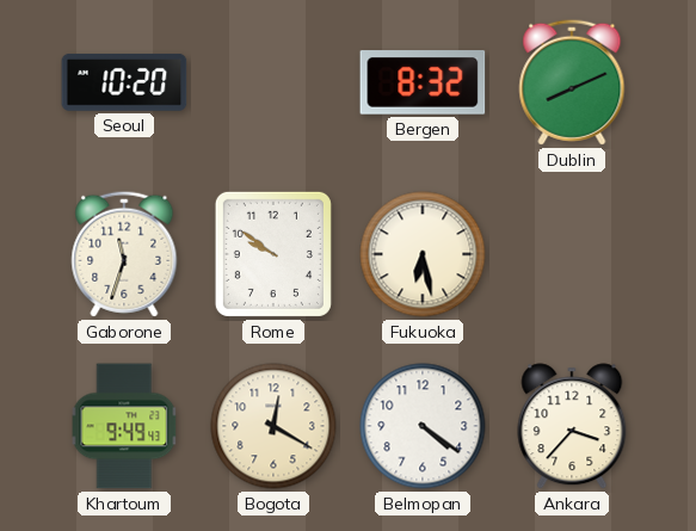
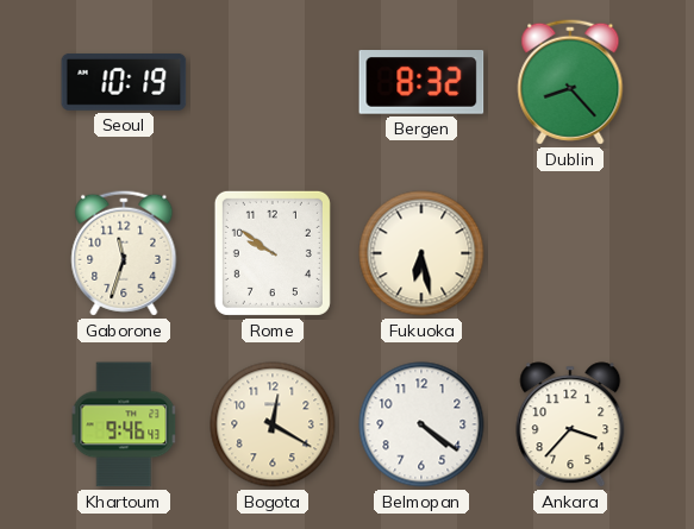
Seoul: 10:20 -> 10:19
Dublin: 8:11 -> 8:23
Khartoum: 9:49 -> 9:46
